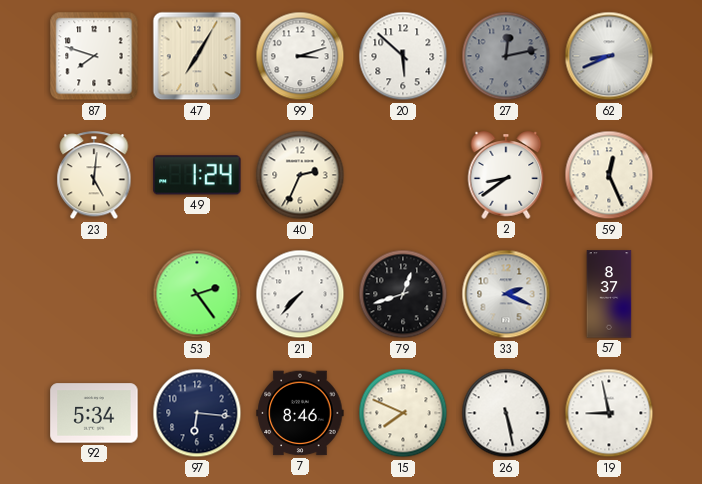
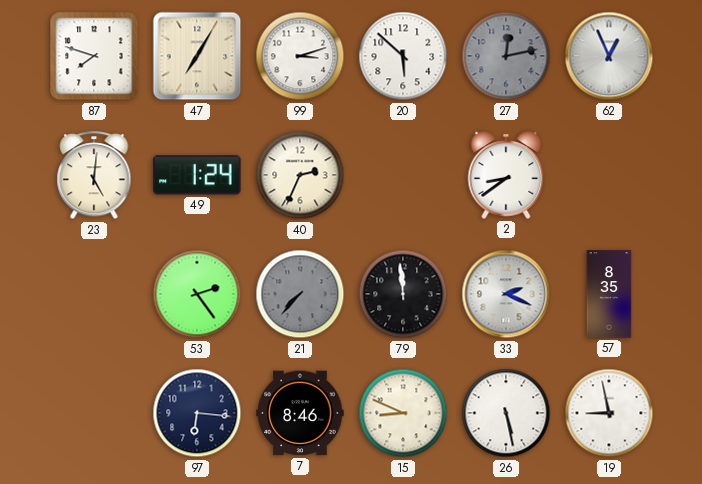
62: 8:41 -> 12:56
59: 12:26 -> none
21 dial: white -> grey
79: 12:42 -> 11:59
57: 8:37 -> 8:35
92: 5:34 -> none
15: 7:49 -> 8:49
